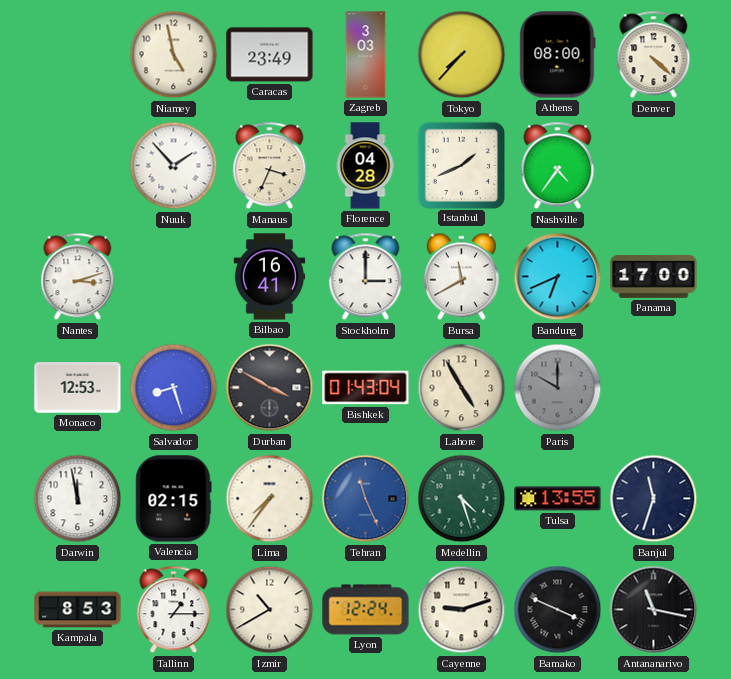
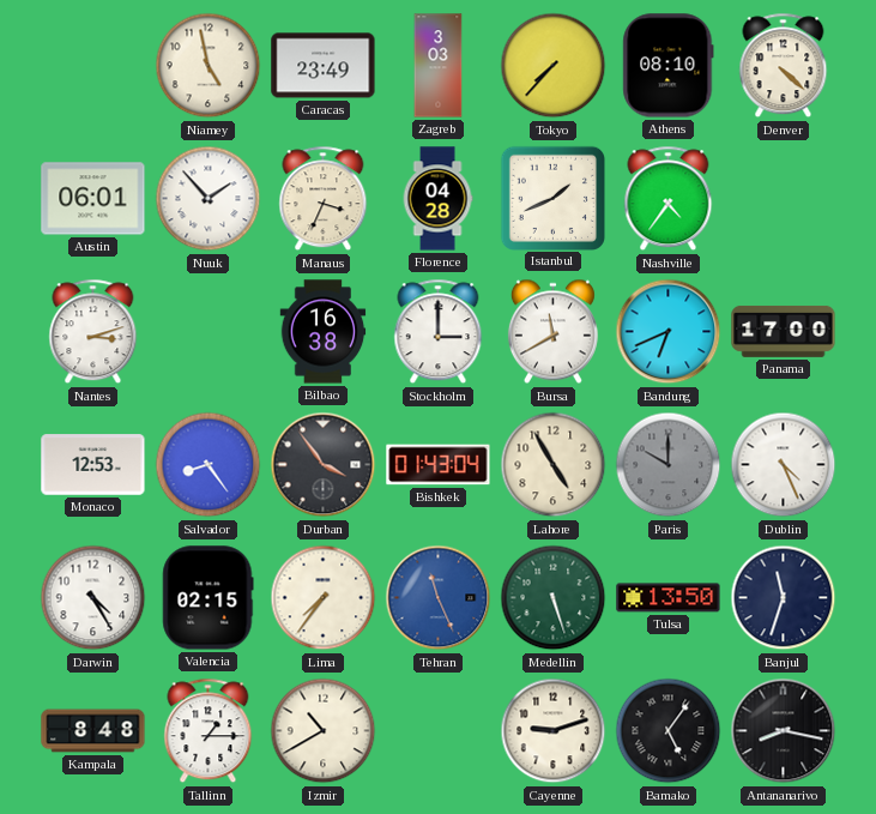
Athens: 08:00 -> 08:10
Austin: none -> 06:01
Bilbao: 16:41 -> 16:38
Salvador: 8:27 -> 8:24
Durban: 3:50 -> 3:54
Dublin: none -> 4:26
Darwin: 11:58 -> 4:25
Medellin: 4:27 -> 5:27
Tulsa: 13:55 -> 13:50
Kampala: 8:53 -> 8:48
Lyon: 12:24 -> none
Bamako: 3:49 -> 5:06
Antananarivo: 11:17 -> 8:17
